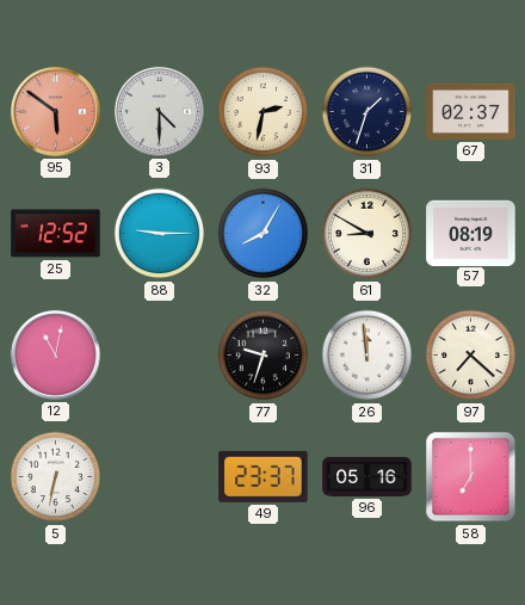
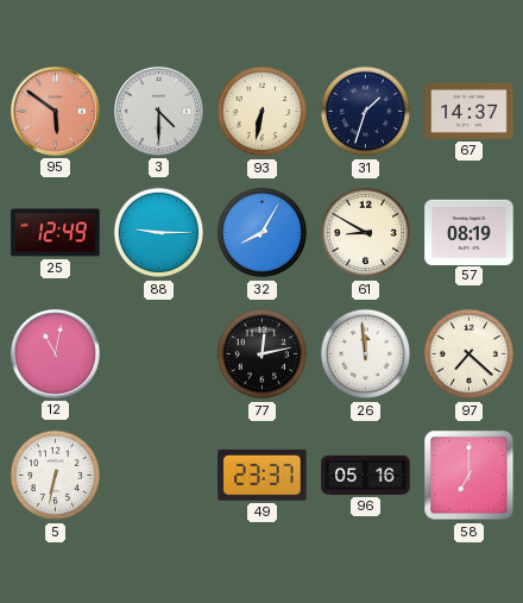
93: 2:32 -> 6:32
67: 02:37 -> 14:37
25: 12:52 -> 12:49
77: 9:33 -> 12:13
